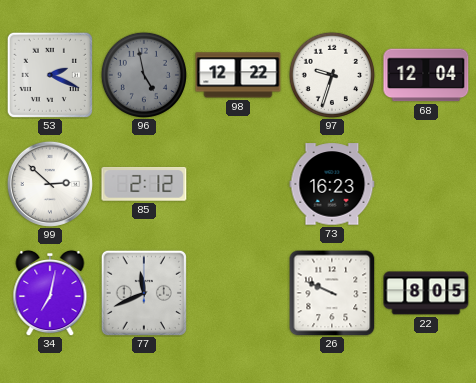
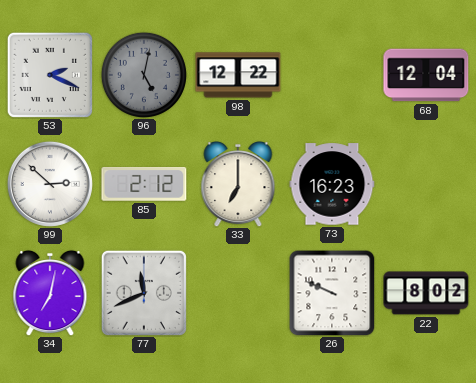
96: 4:58 -> 5:02
97: 9:33 -> none
33: none -> 7:00
22: 8:05 -> 8:02
